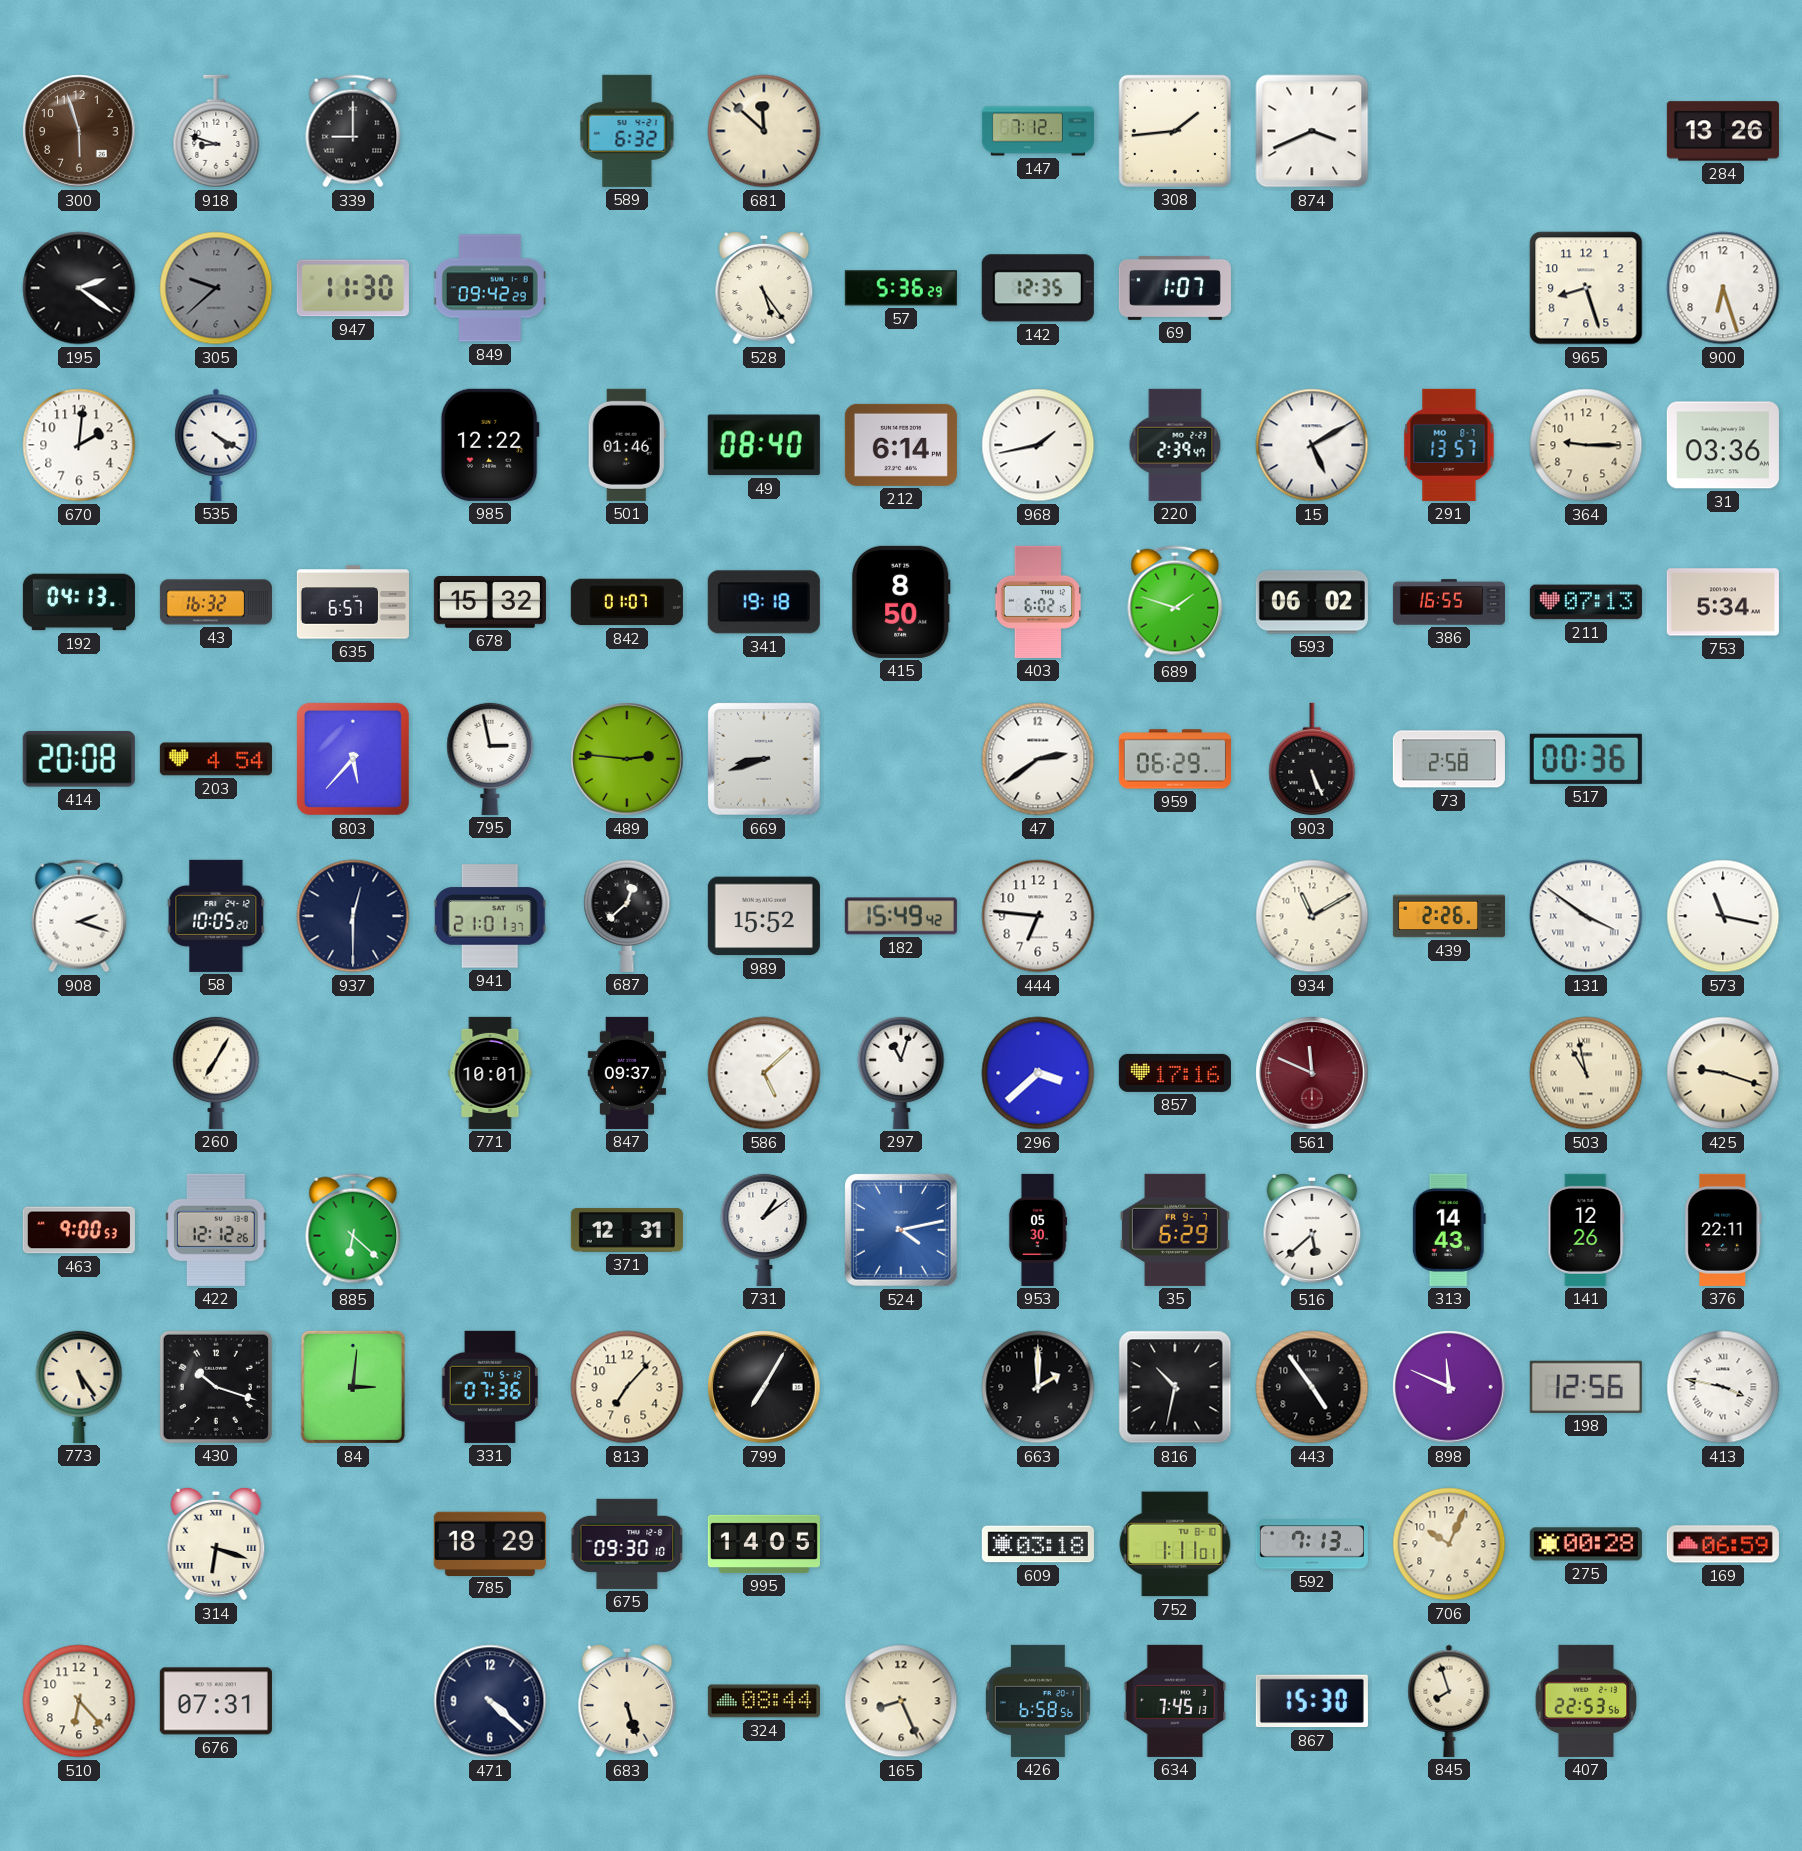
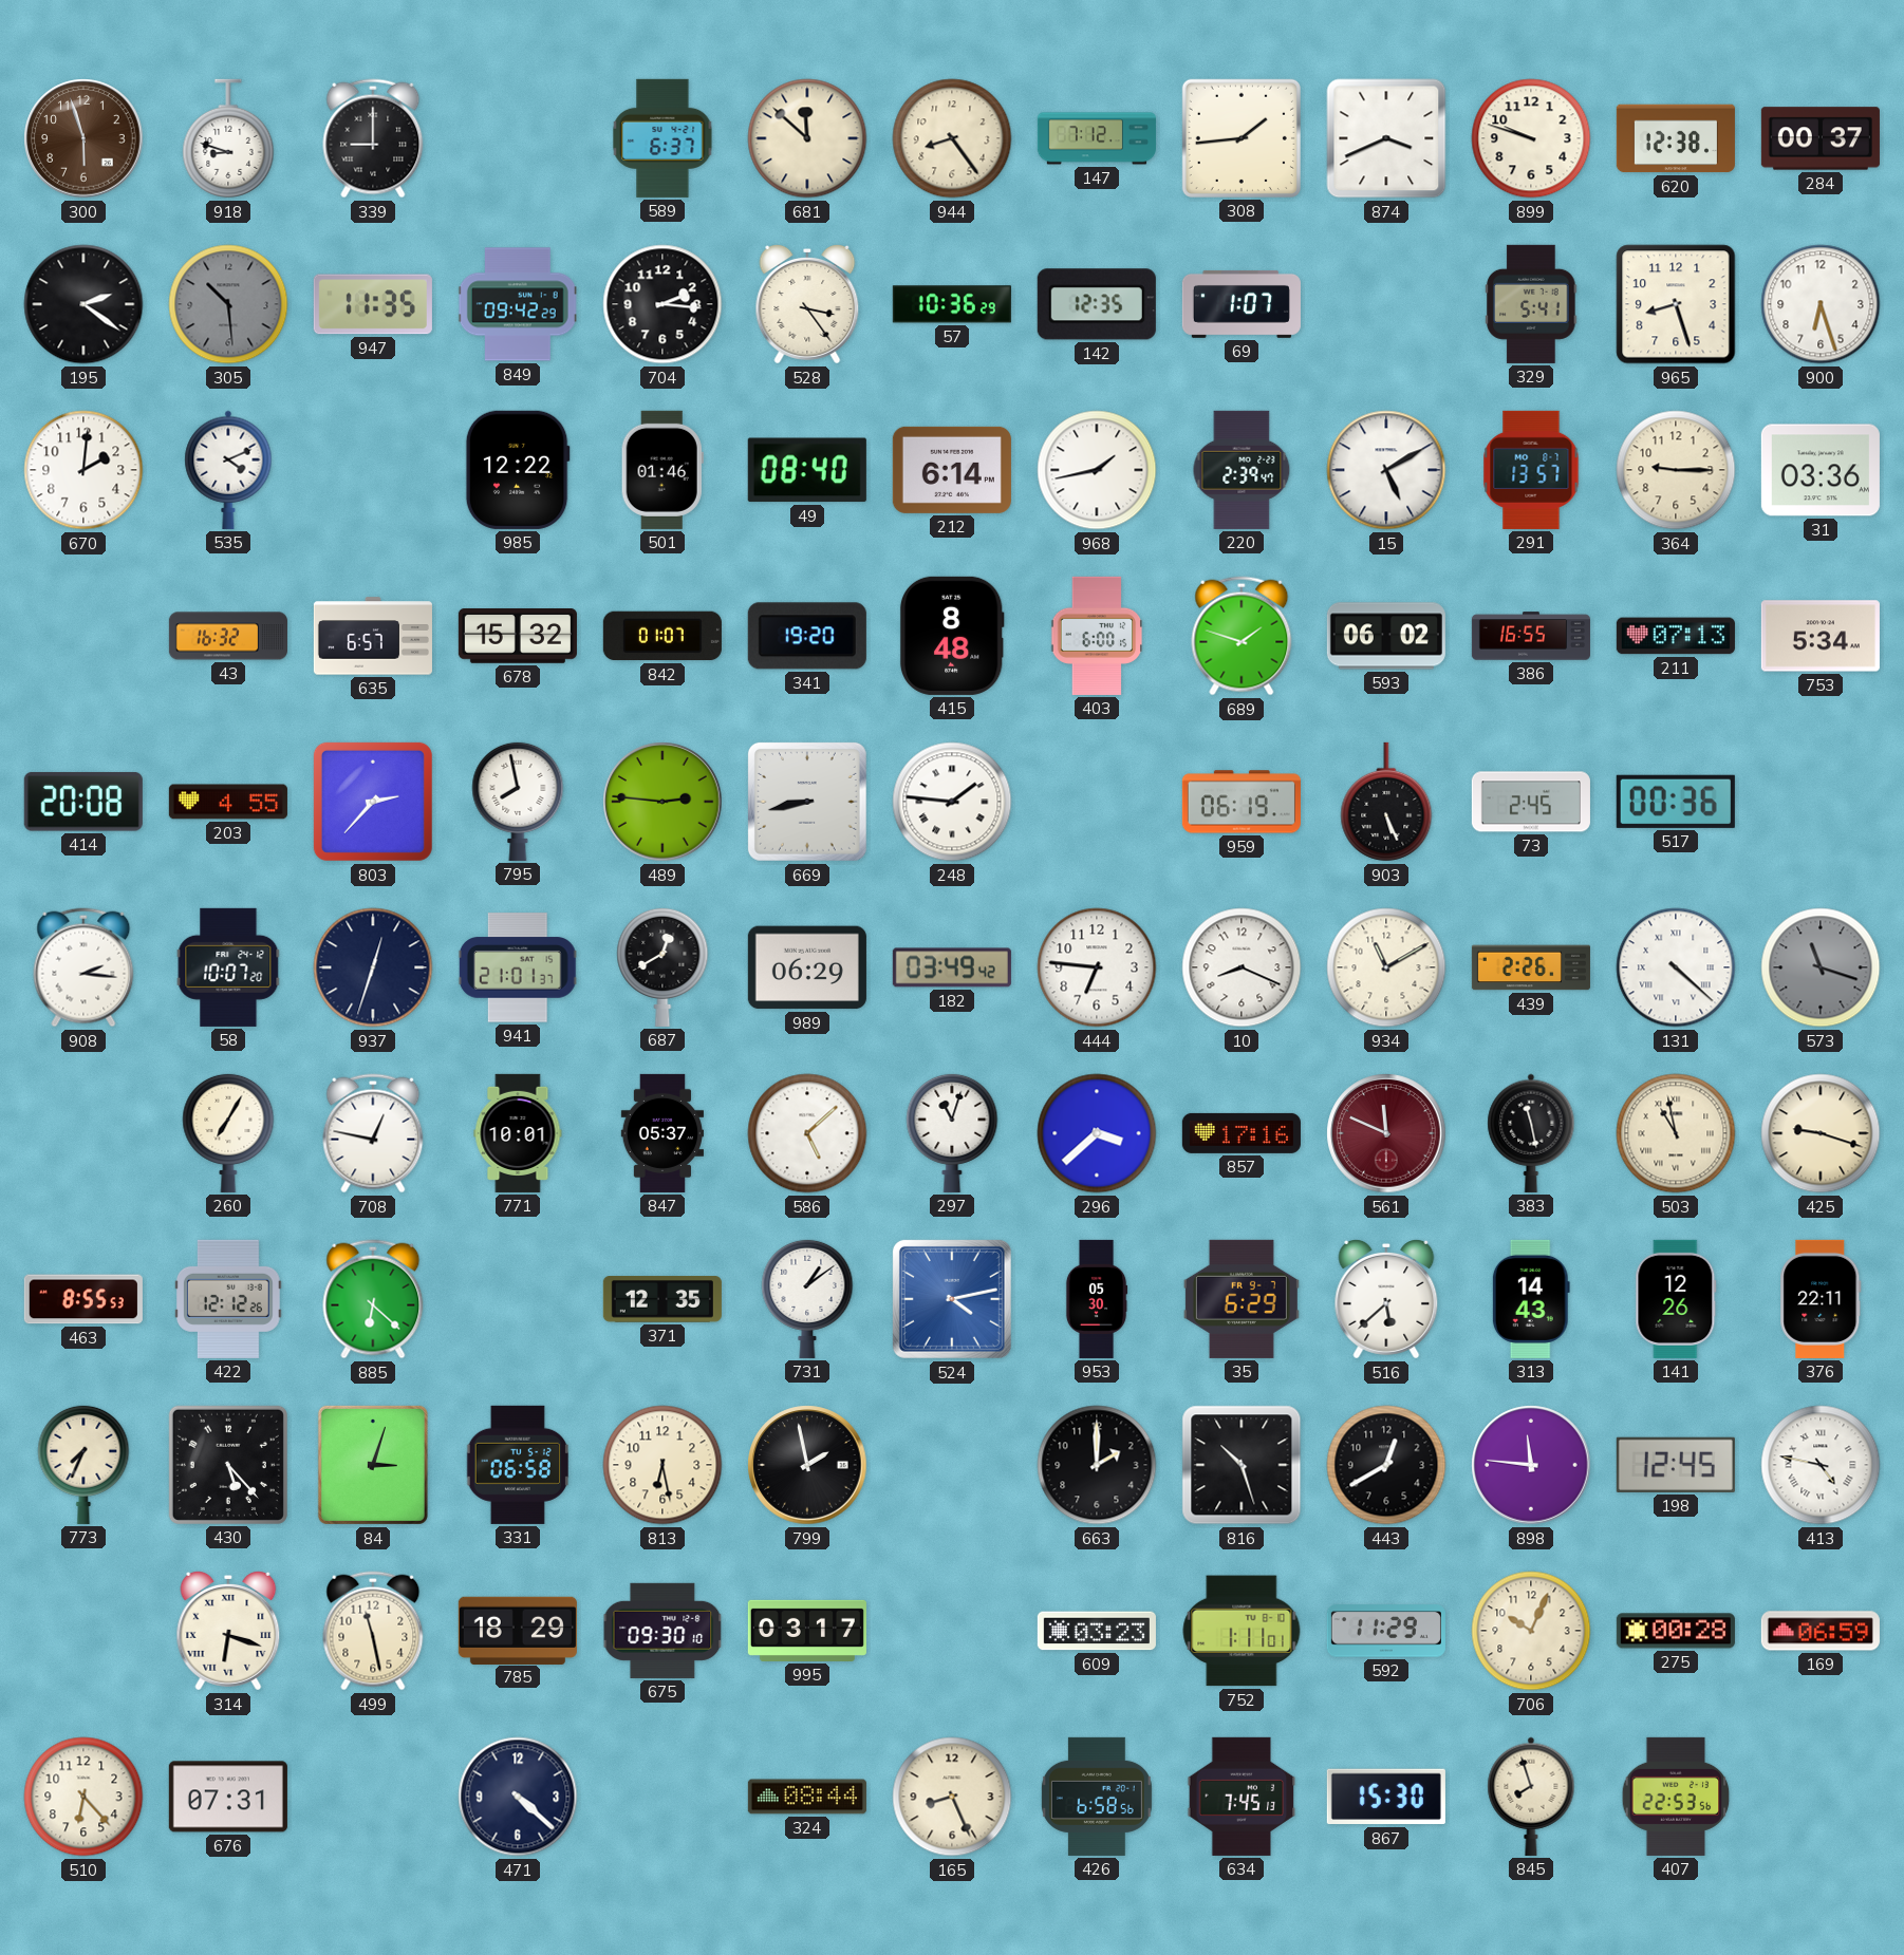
589: 6:32 -> 6:37
944: none -> 8:24
899: none -> 9:48
620: none -> 12:38
284: 13:26 -> 00:37
305: 9:38 -> 10:29
947: 11:30 -> 11:35
704: none -> 2:16
528: 5:24 -> 3:24
57: 5:36 -> 10:36
329: none -> 5:41
535: 4:20 -> 4:11
192: 04:13 -> none
341: 19:18 -> 19:20
415: 8:50 -> 8:48
403: 6:02 -> 6:00
203: 4:54 -> 4:55
803: 5:37 -> 2:37
795: 2:58 -> 7:58
669: 8:42 -> 8:43
248: none -> 1:46
47: 2:39 -> none
959: 06:29 -> 06:19
73: 2:58 -> 2:45
908: 2:18 -> 2:16
58: 10:05 -> 10:07
937: 12:30 -> 12:33
687: 12:38 -> 12:40
989: 15:52 -> 06:29
182: 15:49 -> 03:49
10: none -> 8:19
131: 3:51 -> 4:22
573: 11:17 -> 11:18
573 dial: white -> grey
708: none -> 12:47
847: 09:37 -> 05:37
383: none -> 11:28
463: 9:00 -> 8:55
371: 12:31 -> 12:35
773: 5:24 -> 7:34
430: 10:18 -> 5:23
84: 3:01 -> 3:03
331: 07:36 -> 06:58
813: 7:07 -> 6:28
799: 7:05 -> 1:58
816: 10:32 -> 10:27
443: 4:54 -> 12:40
898: 11:49 -> 11:46
198: 12:56 -> 12:45
413: 3:47 -> 4:47
499: none -> 11:28
995: 14:05 -> 03:17
609: 03:18 -> 03:23
592: 7:13 -> 11:29
683: 5:27 -> none
